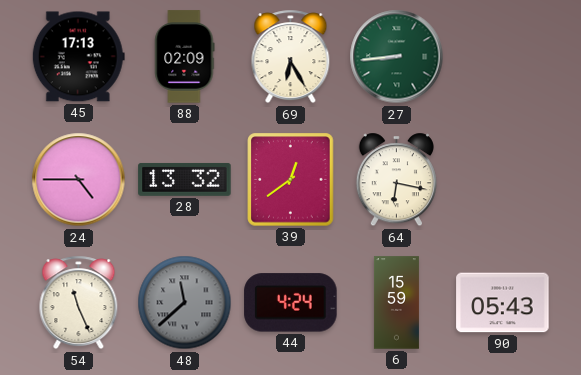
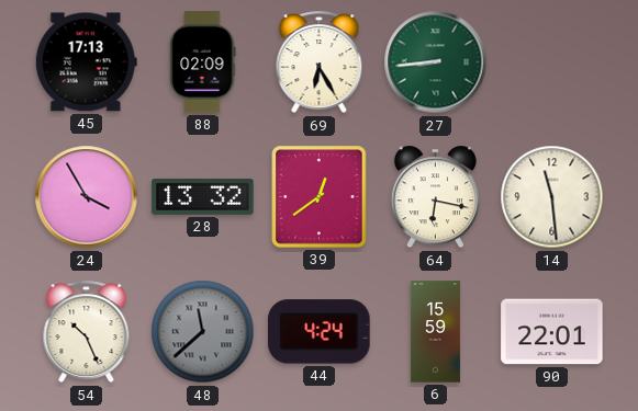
24: 4:45 -> 3:55
14: none -> 11:29
54: 11:26 -> 10:26
90: 05:43 -> 22:01
